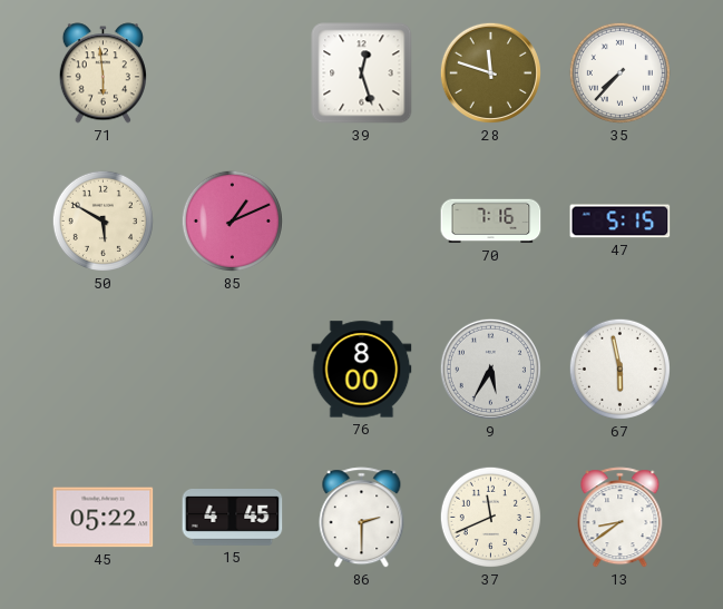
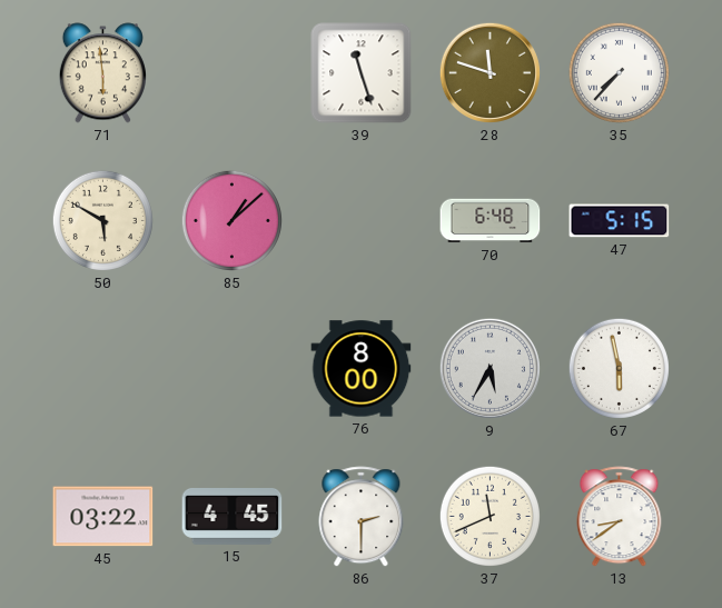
39: 12:27 -> 11:27
85: 1:11 -> 1:08
70: 7:16 -> 6:48
45: 05:22 -> 03:22
